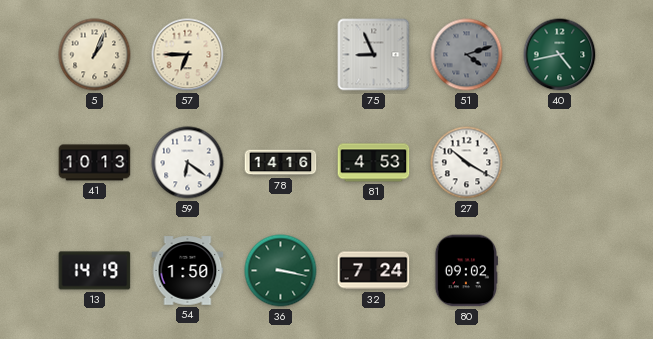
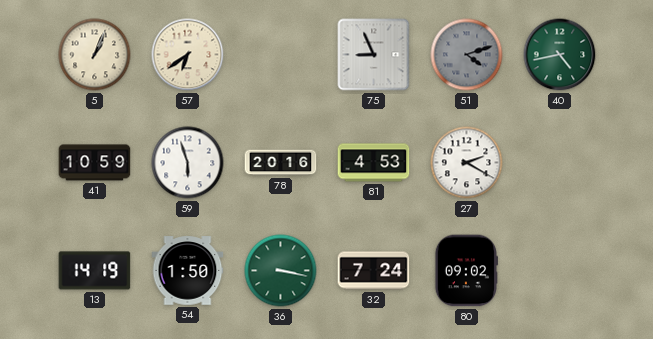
57: 6:45 -> 6:39
41: 10:13 -> 10:59
59: 6:21 -> 5:57
78: 14:16 -> 20:16
27: 10:20 -> 2:20
